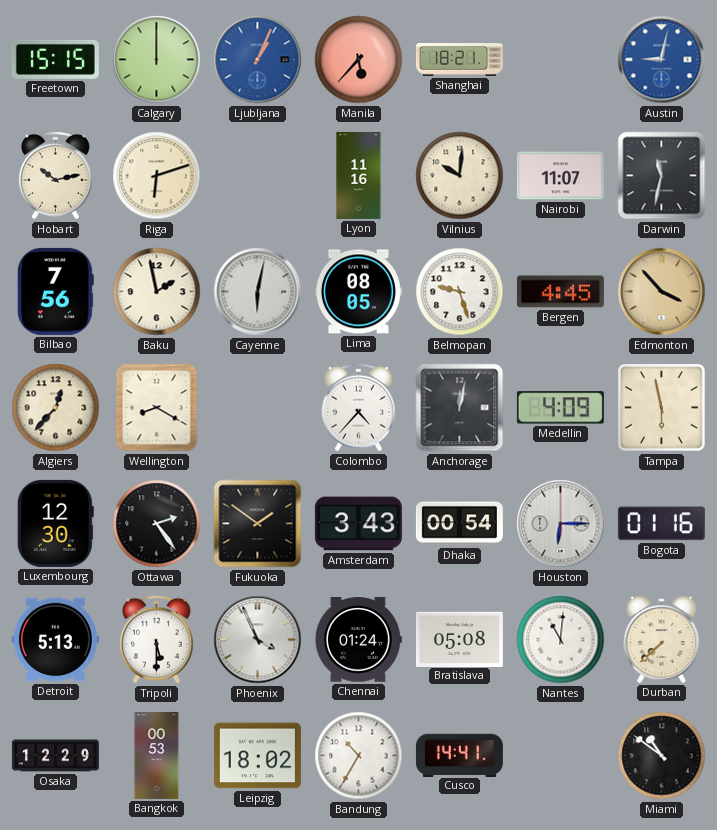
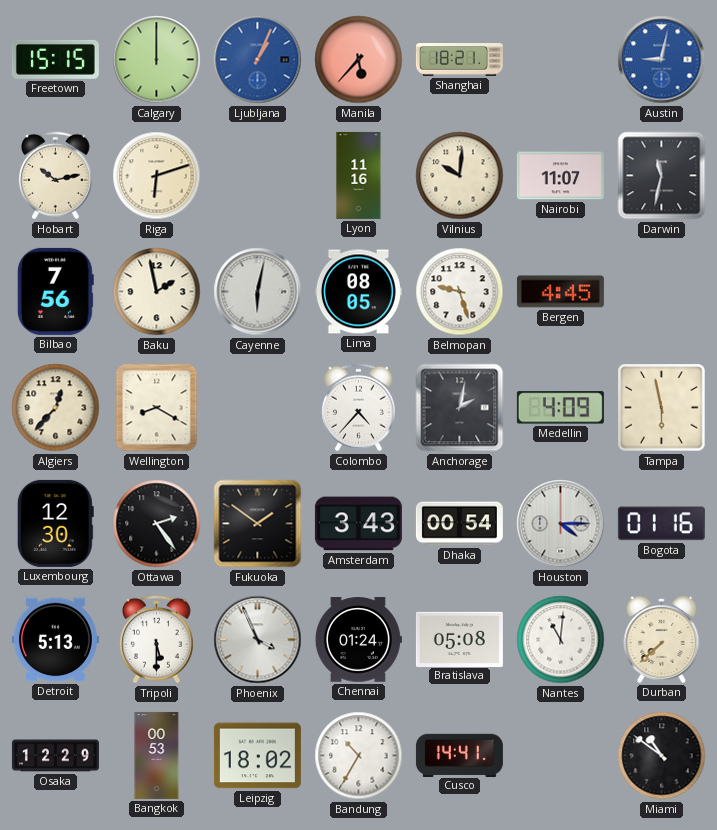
Edmonton: 3:53 -> none
Anchorage: 12:02 -> 2:02
Houston: 6:15 -> 4:15
